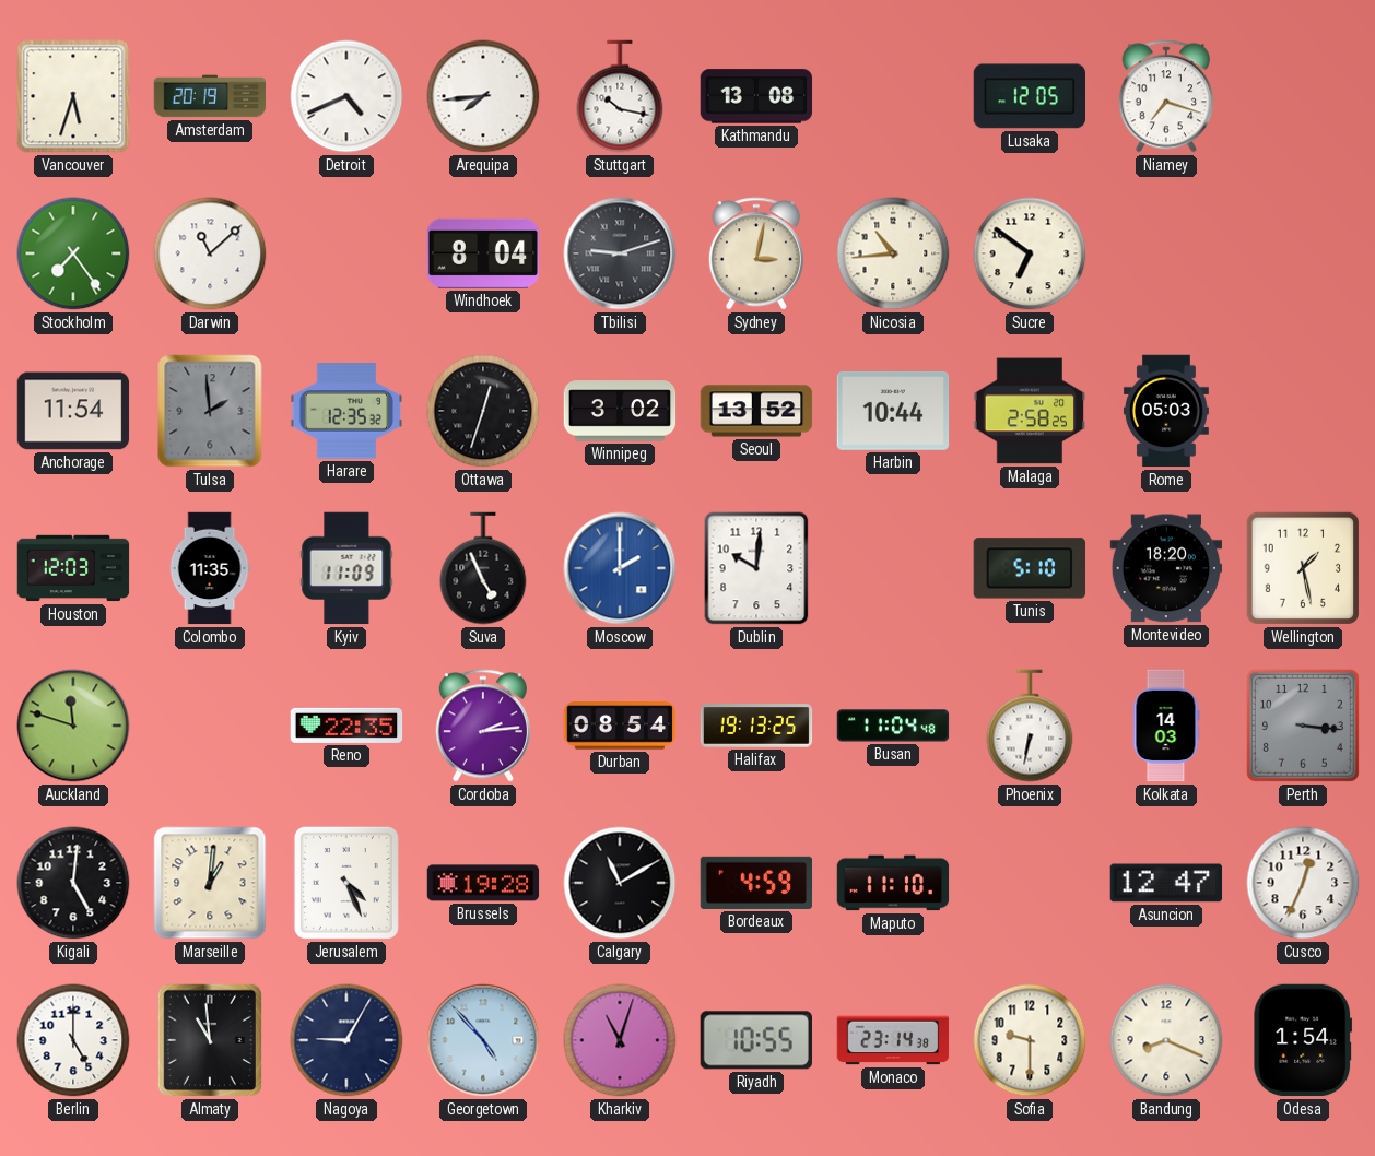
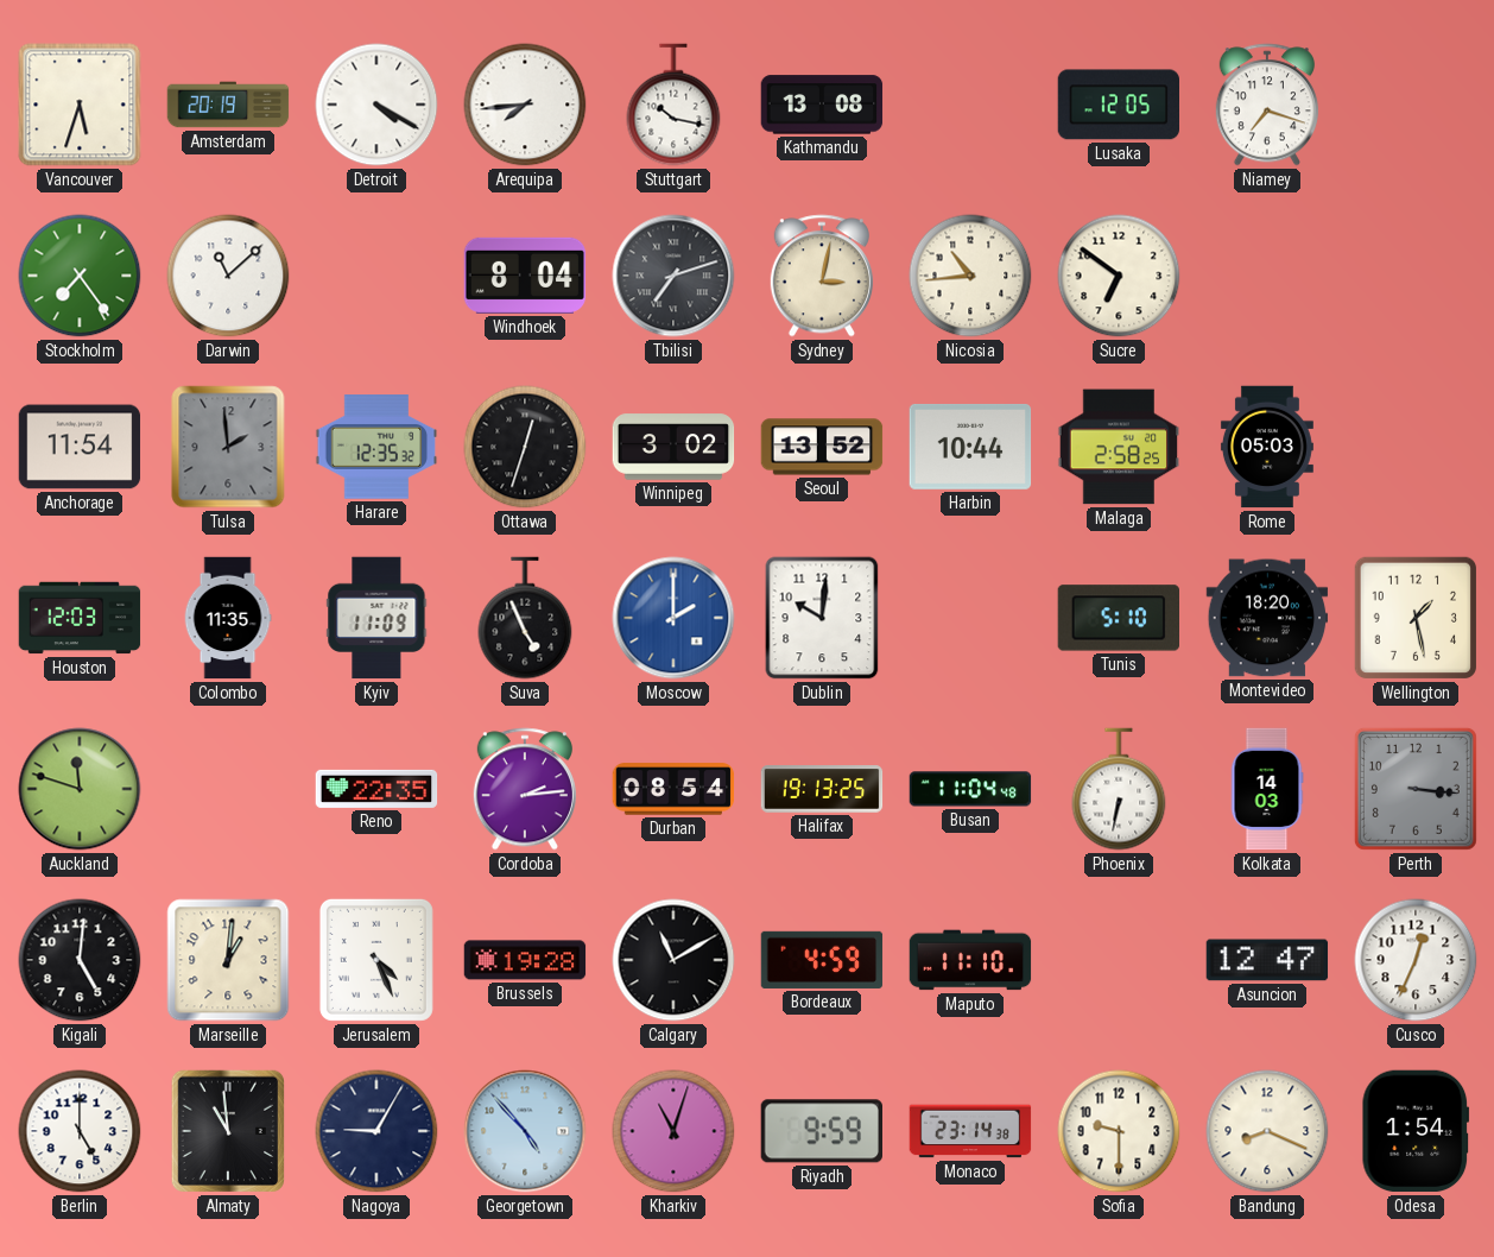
Detroit: 4:41 -> 4:20
Tbilisi: 9:12 -> 7:12
Riyadh: 10:55 -> 9:59
